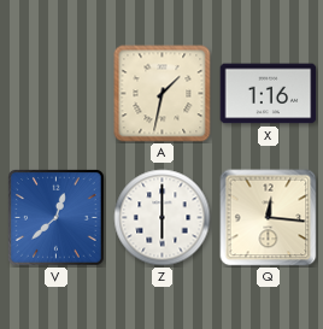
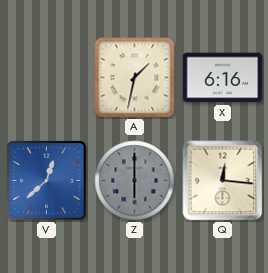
X: 1:16 -> 6:16
Z dial: white -> grey
